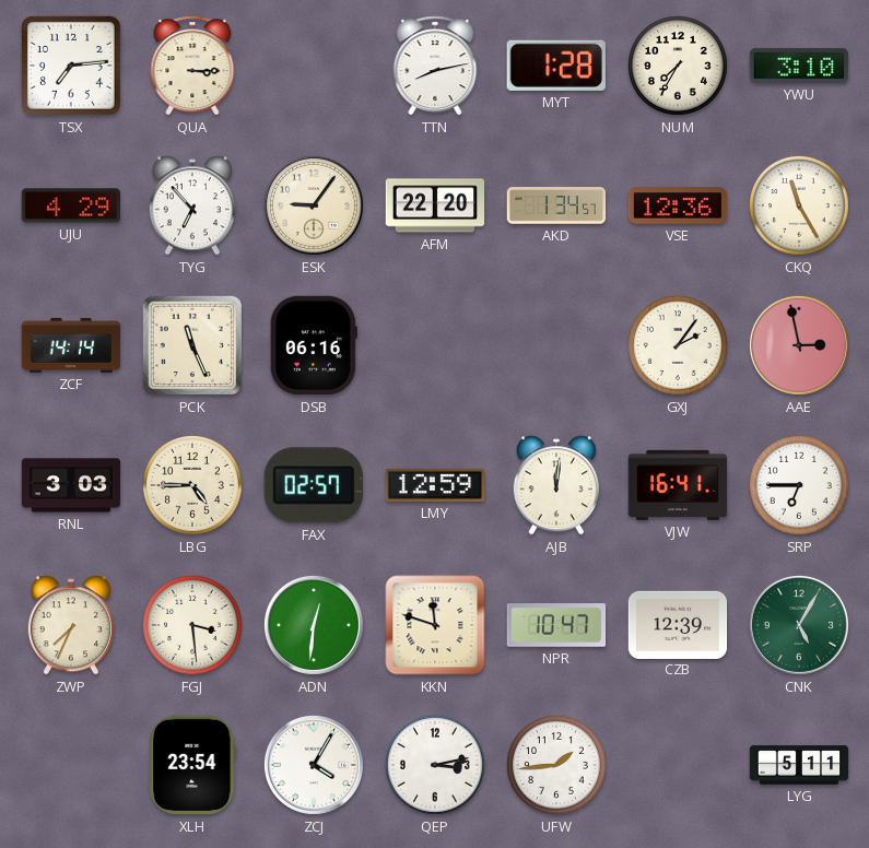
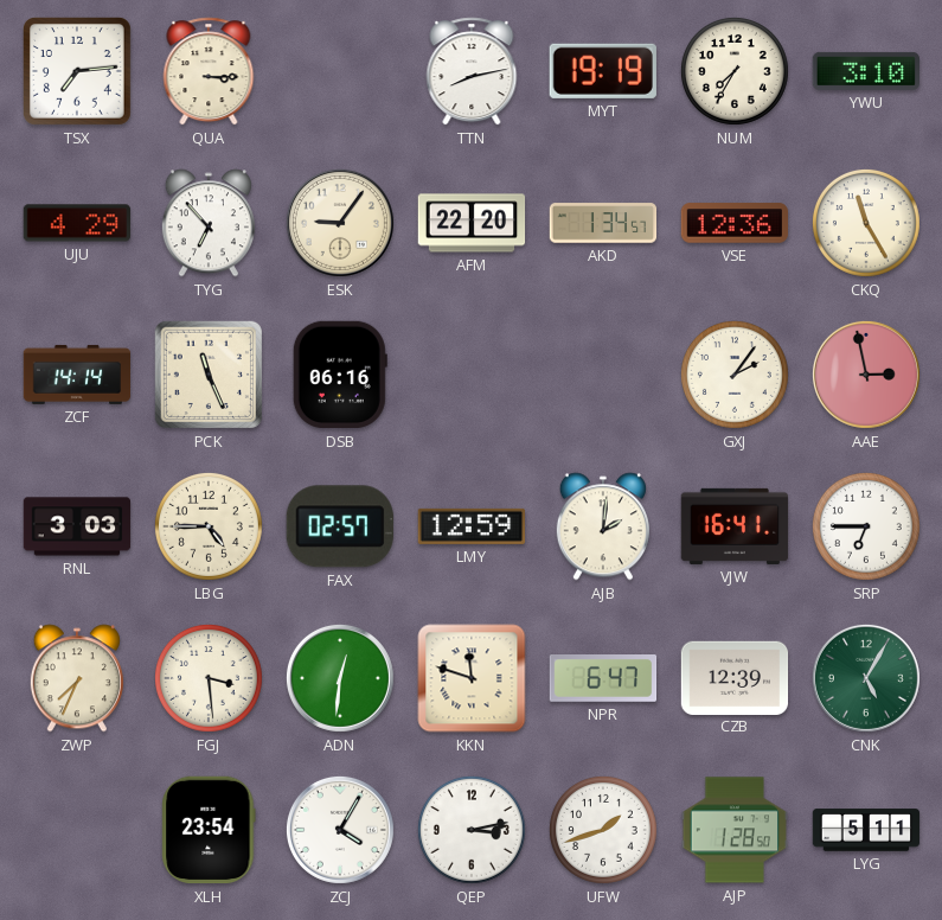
MYT: 1:28 -> 19:19
AJB: 12:01 -> 2:01
NPR: 10:47 -> 6:47
UFW: 1:44 -> 1:42
AJP: none -> 1:28
